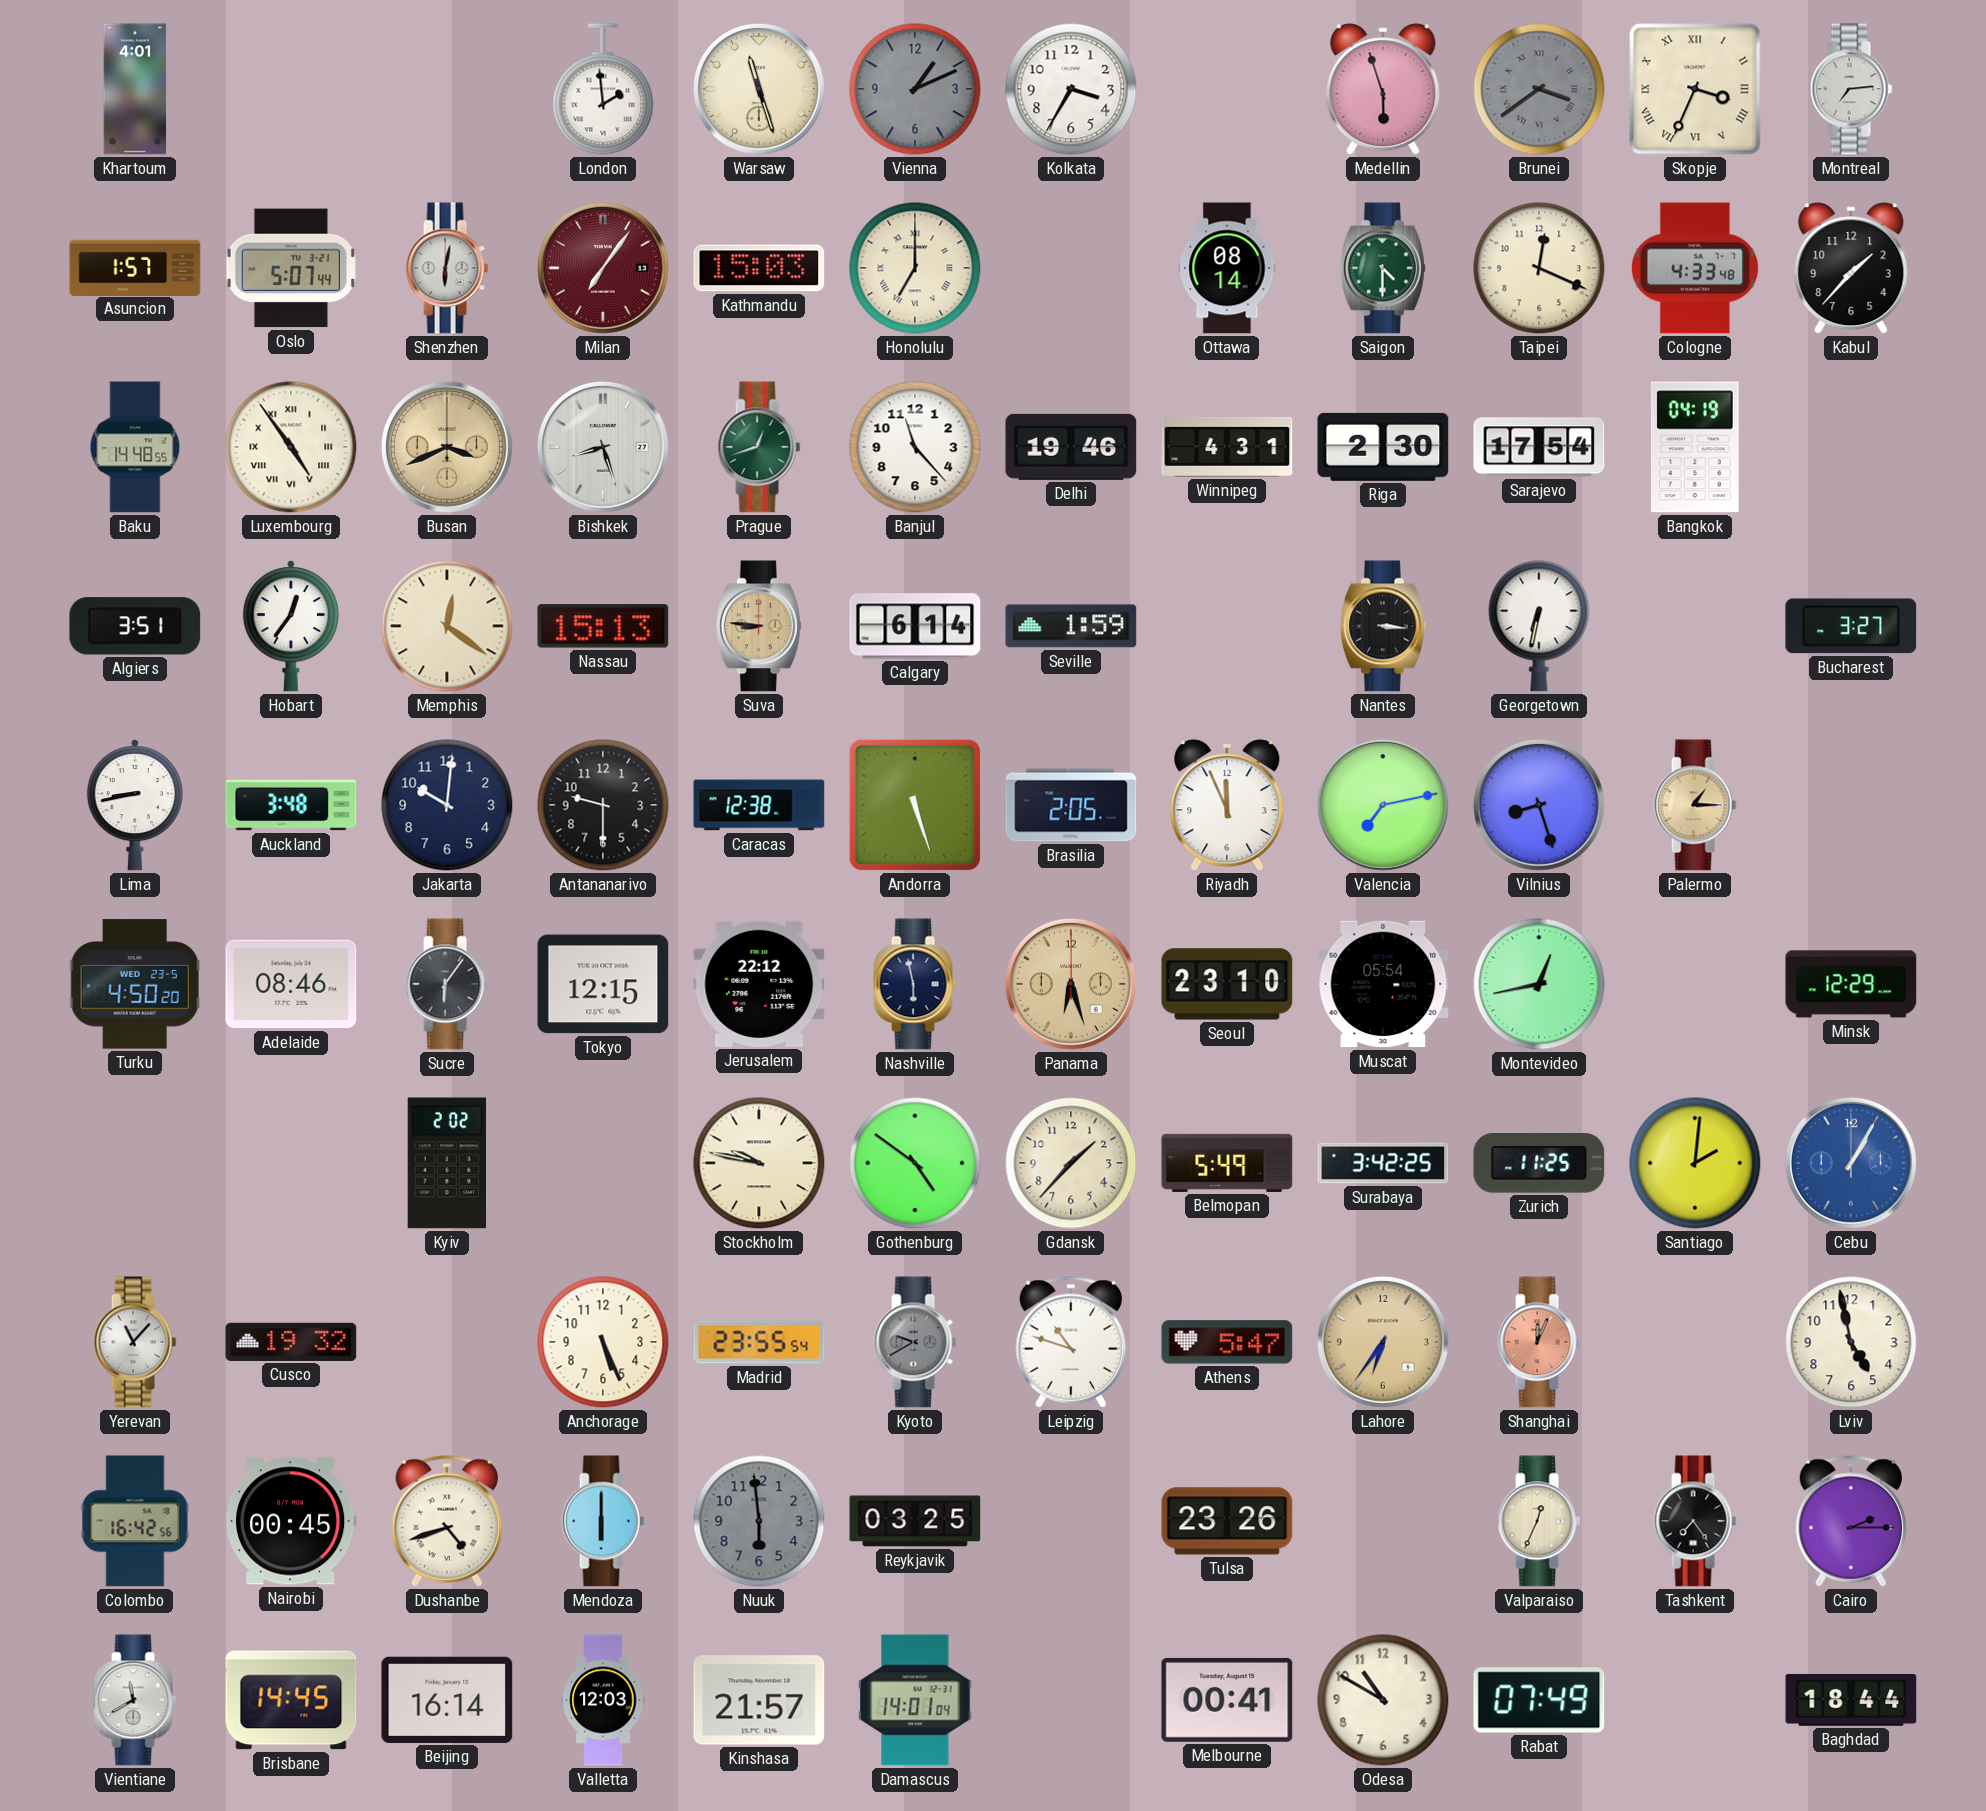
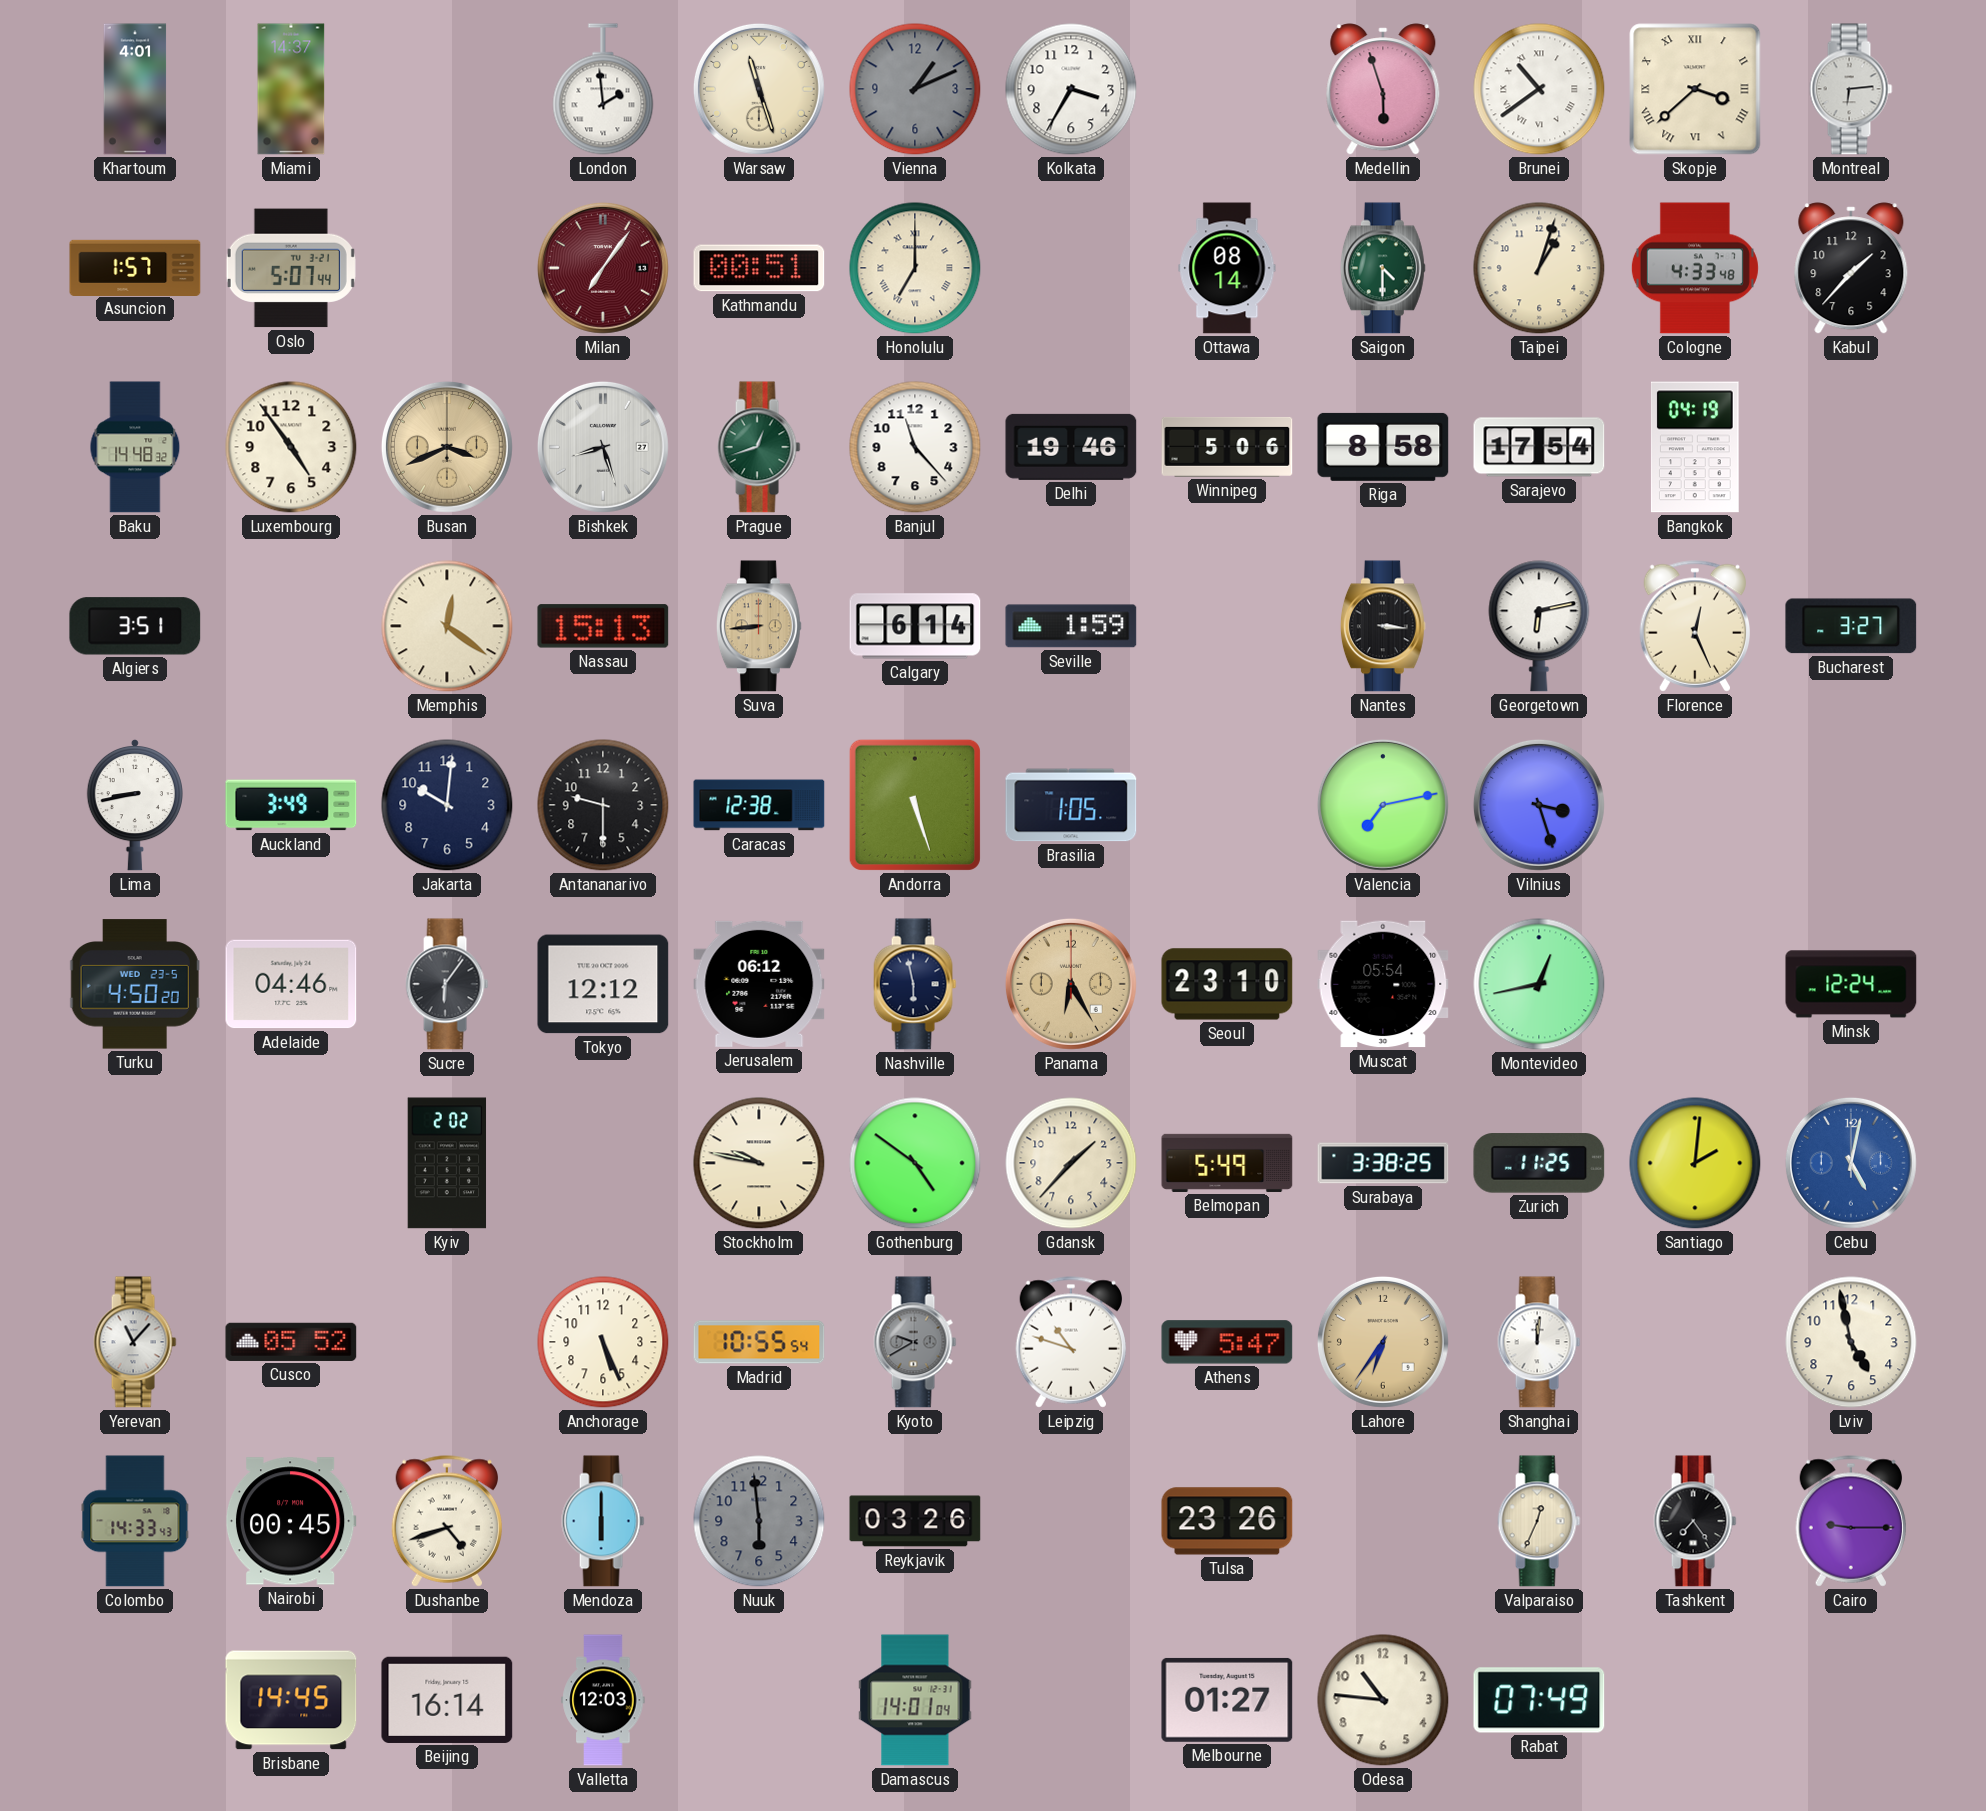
Miami: none -> 14:37
Brunei: 3:39 -> 10:39
Brunei dial: grey -> white
Skopje: 3:34 -> 3:38
Montreal: 7:14 -> 6:14
Shenzhen: 6:02 -> none
Kathmandu: 15:03 -> 00:51
Taipei: 12:19 -> 1:03
Baku: 14:48:55 -> 14:48:32
Luxembourg numerals: Roman -> Arabic
Winnipeg: 4:31 -> 5:06
Riga: 2:30 -> 8:58
Hobart: 12:36 -> none
Suva: 8:46 -> 8:44
Georgetown: 6:32 -> 6:13
Florence: none -> 12:26
Auckland: 3:48 -> 3:49
Brasilia: 2:05 -> 1:05
Riyadh: 11:56 -> none
Vilnius: 8:27 -> 3:27
Palermo: 1:15 -> none
Adelaide: 08:46 -> 04:46
Tokyo: 12:15 -> 12:12
Jerusalem: 22:12 -> 06:12
Panama: 6:27 -> 6:25
Minsk: 12:29 -> 12:24
Surabaya: 3:42 -> 3:38
Cebu: 1:05 -> 5:02
Cusco: 19:32 -> 05:52
Madrid: 23:55 -> 10:55
Shanghai: 12:04 -> 12:01
Shanghai dial: salmon -> white
Colombo: 16:42 -> 14:33
Reykjavik: 03:25 -> 03:26
Cairo: 2:15 -> 9:15
Vientiane: 11:40 -> none
Kinshasa: 21:57 -> none
Melbourne: 00:41 -> 01:27
Odesa: 10:50 -> 10:46
Baghdad: 18:44 -> none
